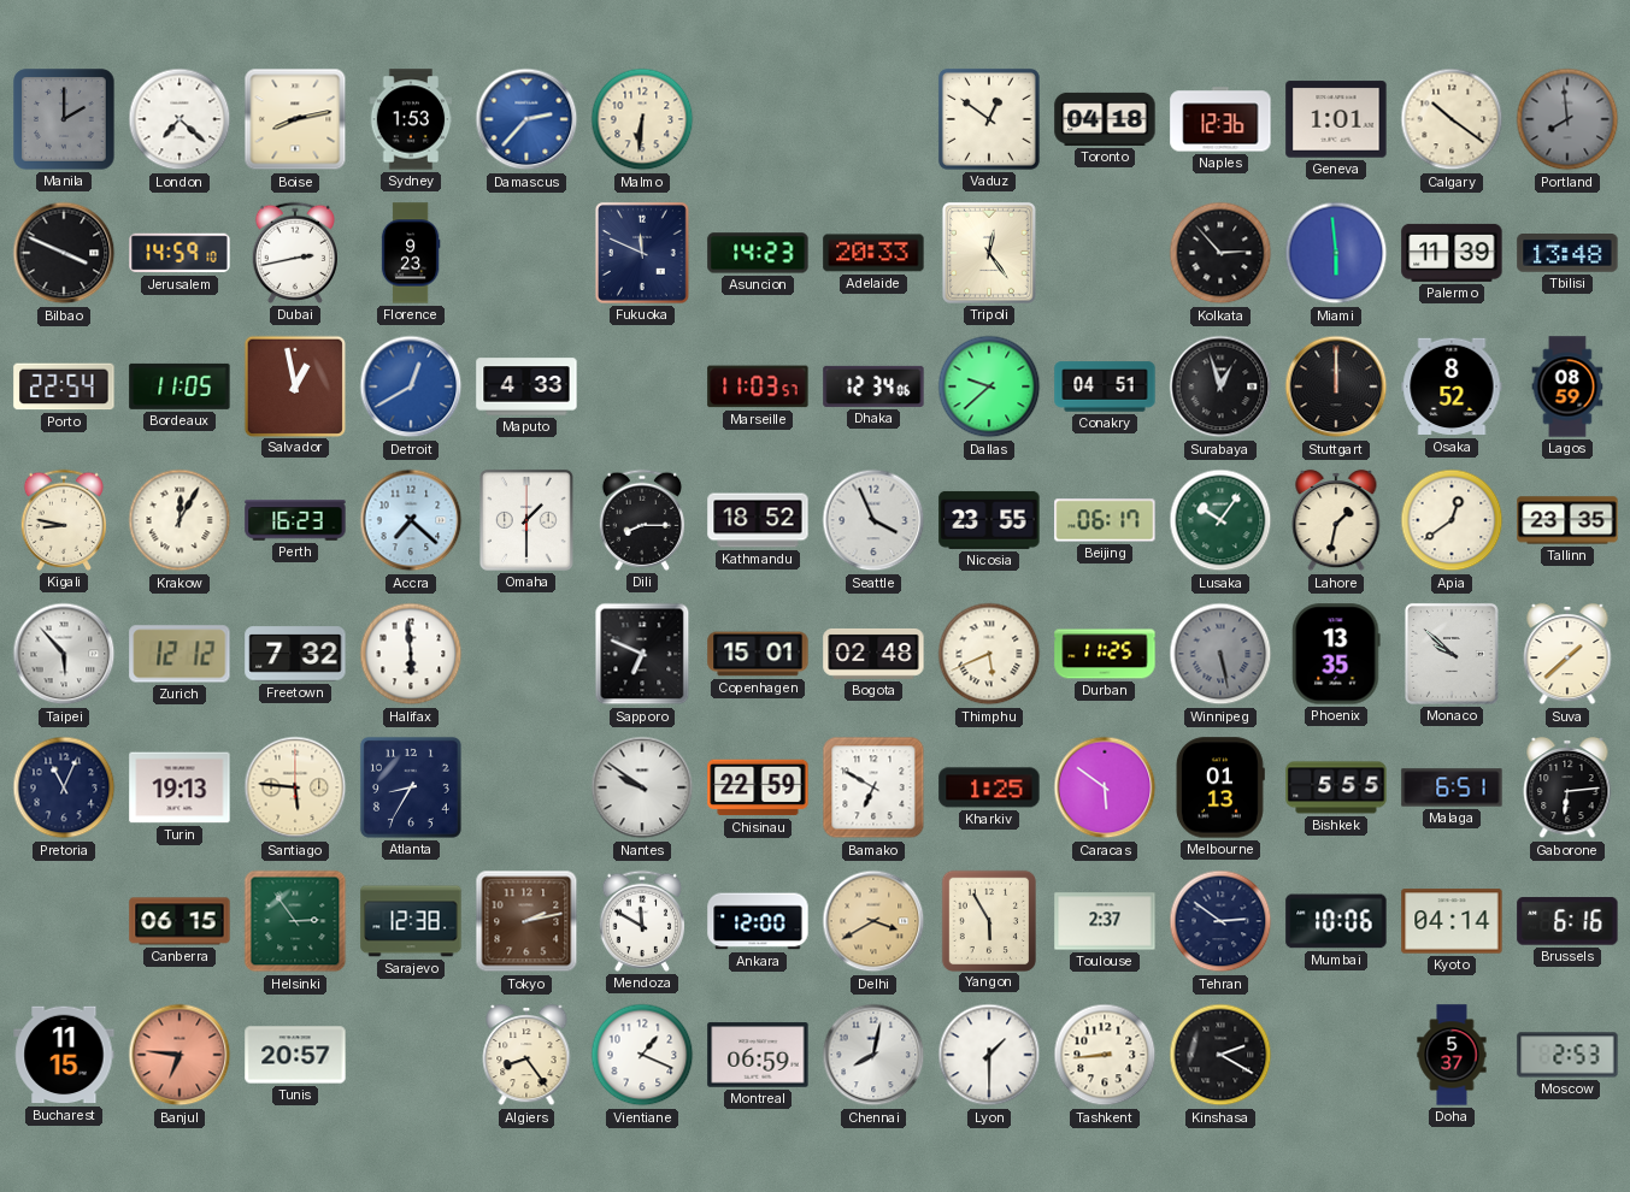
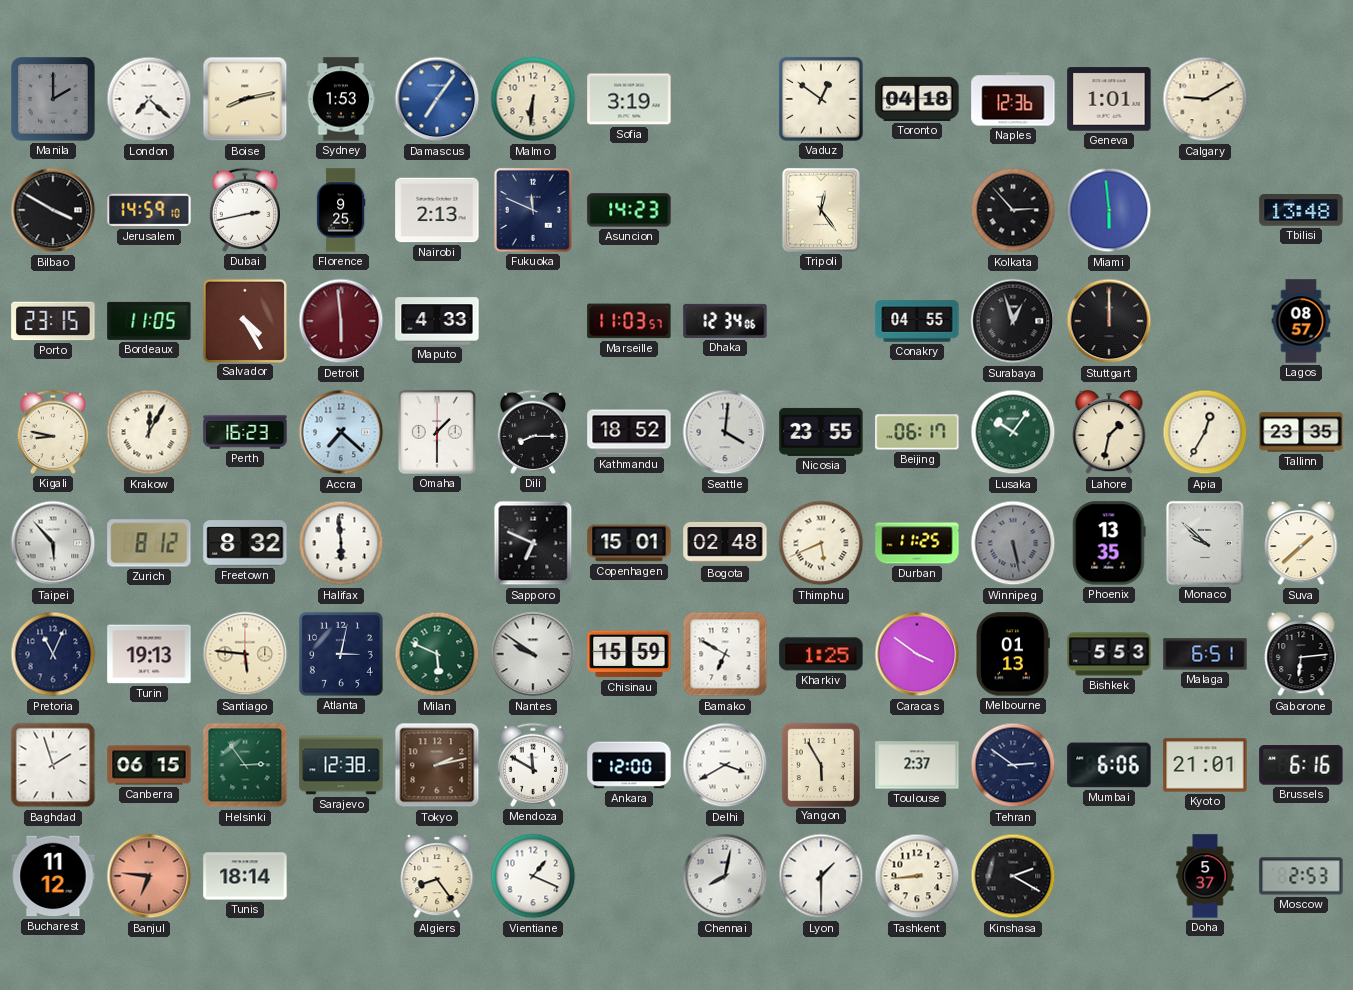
Damascus: 2:37 -> 7:06
Sofia: none -> 3:19
Calgary: 10:21 -> 9:10
Portland: 7:59 -> none
Bilbao: 3:49 -> 3:50
Florence: 9:23 -> 9:25
Nairobi: none -> 2:13
Adelaide: 20:33 -> none
Palermo: 11:39 -> none
Porto: 22:54 -> 23:15
Salvador: 12:58 -> 4:25
Detroit: 12:40 -> 5:59
Detroit dial: blue -> burgundy
Dallas: 9:38 -> none
Conakry: 04:51 -> 04:55
Osaka: 8:52 -> none
Lagos: 08:59 -> 08:57
Seattle: 3:56 -> 4:01
Apia: 12:39 -> 12:35
Zurich: 12:12 -> 8:12
Freetown: 7:32 -> 8:32
Atlanta: 8:35 -> 3:02
Milan: none -> 5:49
Chisinau: 22:59 -> 15:59
Caracas: 5:51 -> 3:51
Bishkek: 5:55 -> 5:53
Baghdad: none -> 1:57
Delhi dial: champagne -> white
Mumbai: 10:06 -> 6:06
Kyoto: 04:14 -> 21:01
Bucharest: 11:15 -> 11:12
Tunis: 20:57 -> 18:14
Montreal: 06:59 -> none
